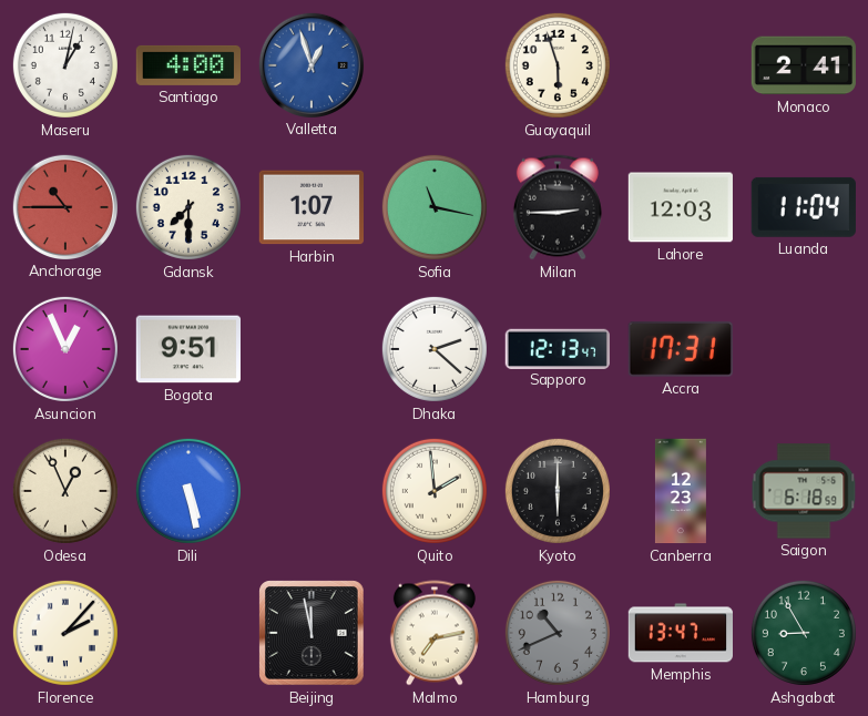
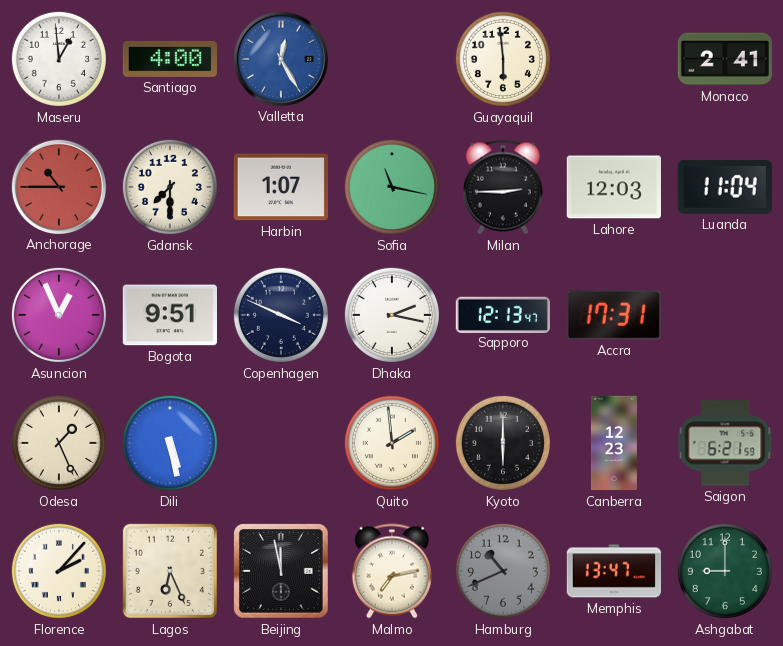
Maseru: 1:02 -> 12:59
Valletta: 12:57 -> 12:25
Guayaquil: 5:57 -> 5:59
Copenhagen: none -> 3:49
Dhaka: 2:22 -> 2:17
Odesa: 12:56 -> 1:26
Saigon: 6:18 -> 6:21
Lagos: none -> 6:26
Ashgabat: 8:55 -> 9:00
